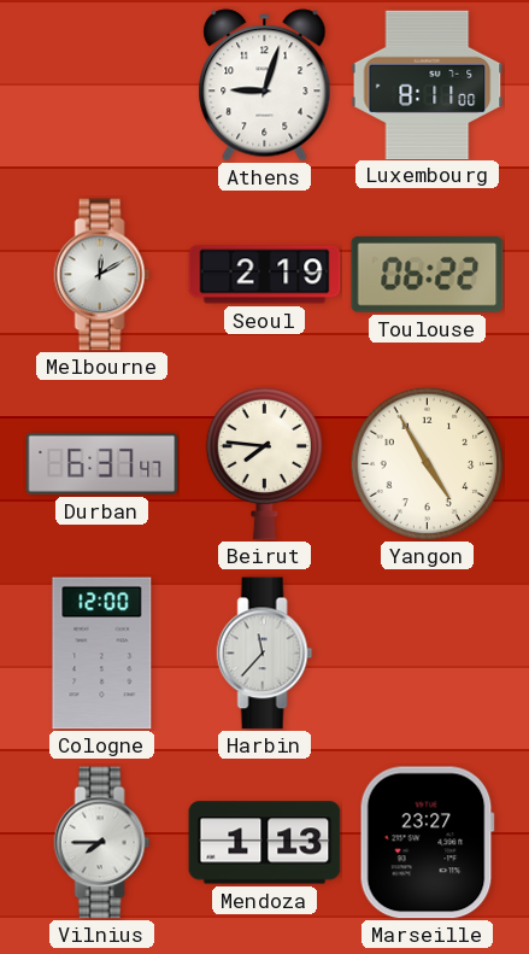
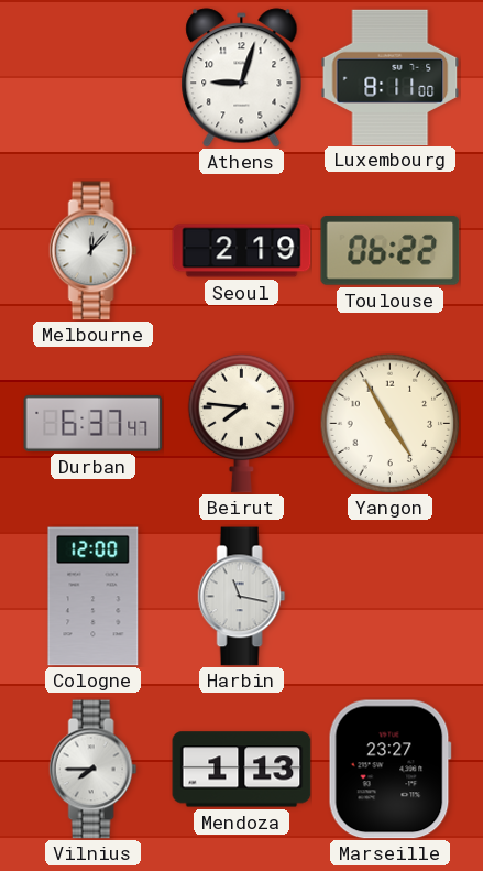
Melbourne: 12:10 -> 12:07
Harbin: 11:37 -> 11:17
